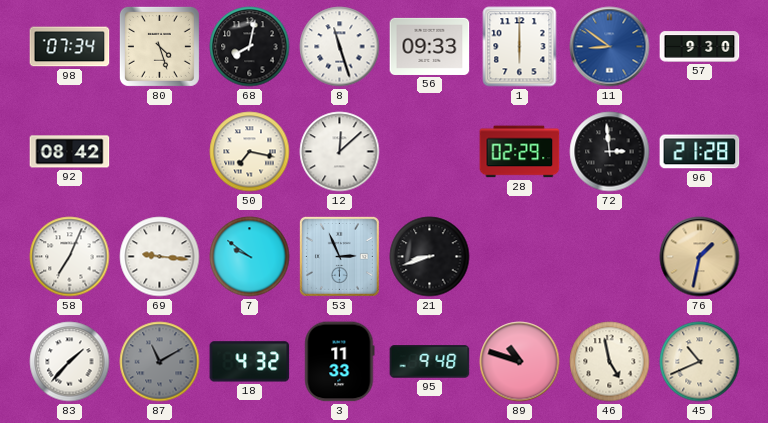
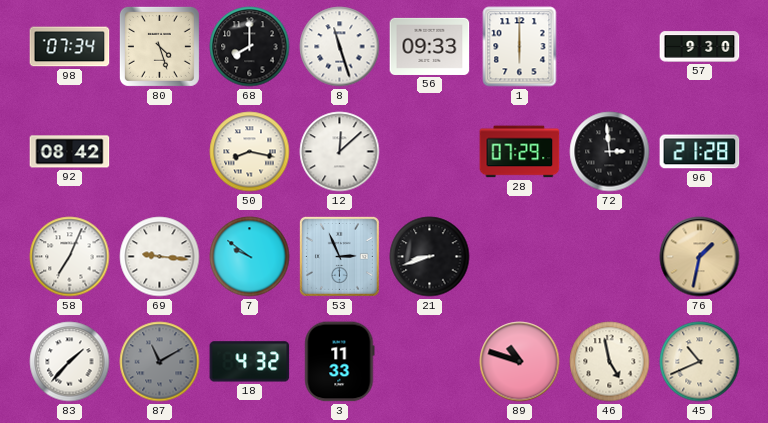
68: 8:02 -> 8:00
11: 8:51 -> none
50: 7:17 -> 8:17
28: 02:29 -> 07:29
95: 9:48 -> none
